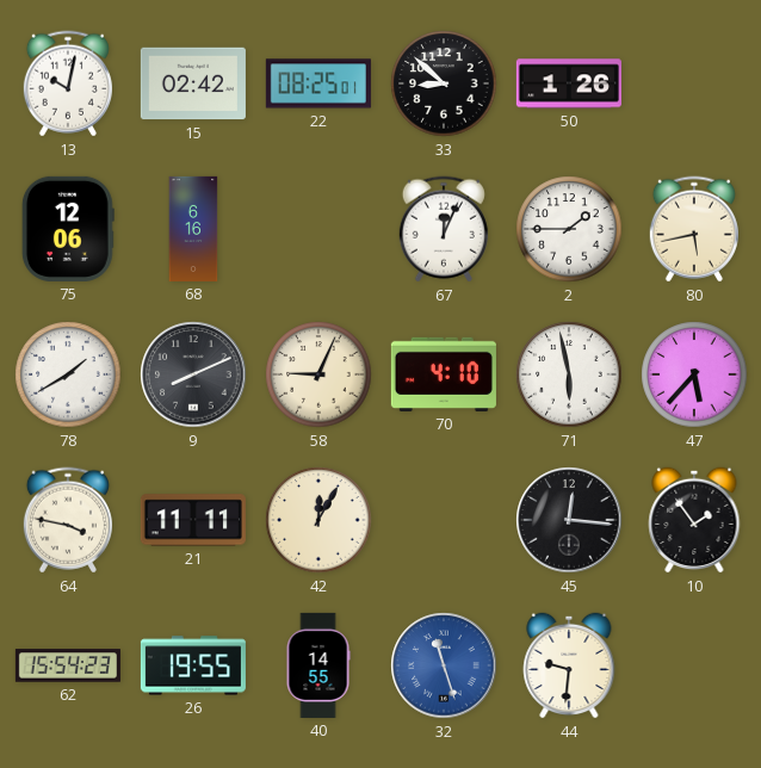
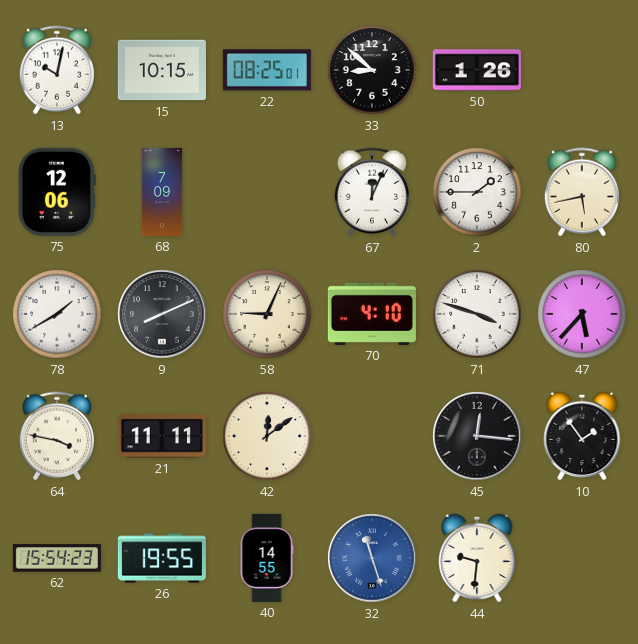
15: 02:42 -> 10:15
68: 6:16 -> 7:09
71: 5:58 -> 3:48
42: 12:05 -> 12:09
